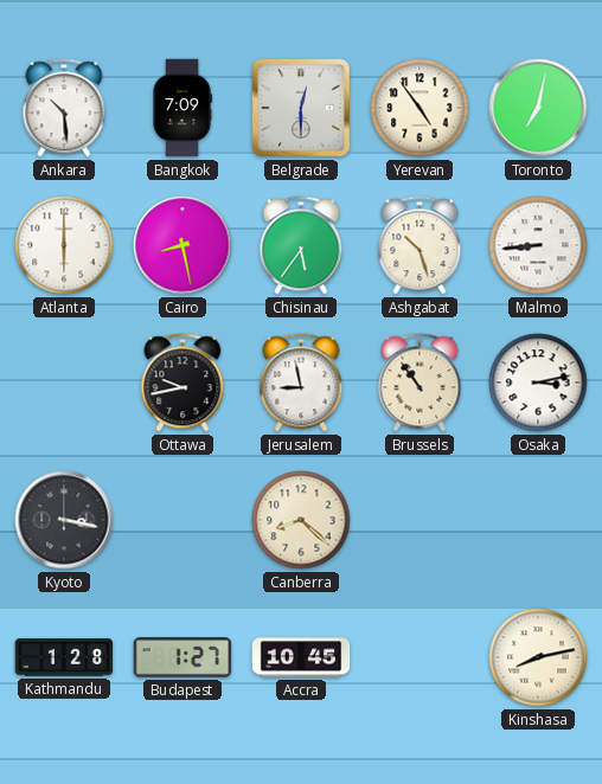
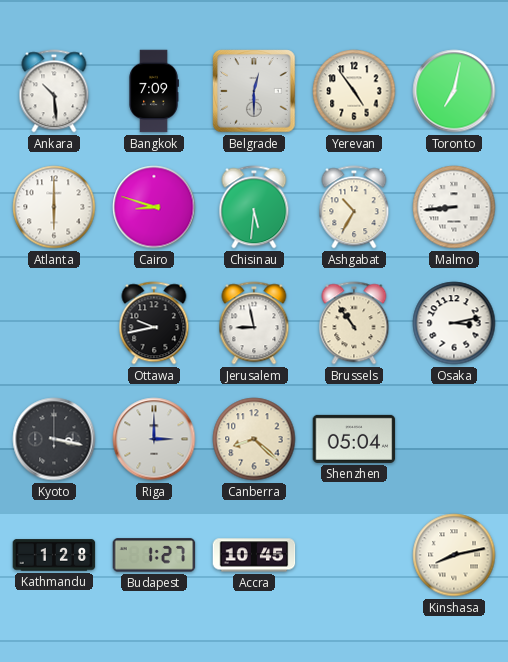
Cairo: 8:28 -> 8:48
Chisinau: 5:36 -> 5:31
Ashgabat: 10:27 -> 10:35
Riga: none -> 3:00
Shenzhen: none -> 05:04
